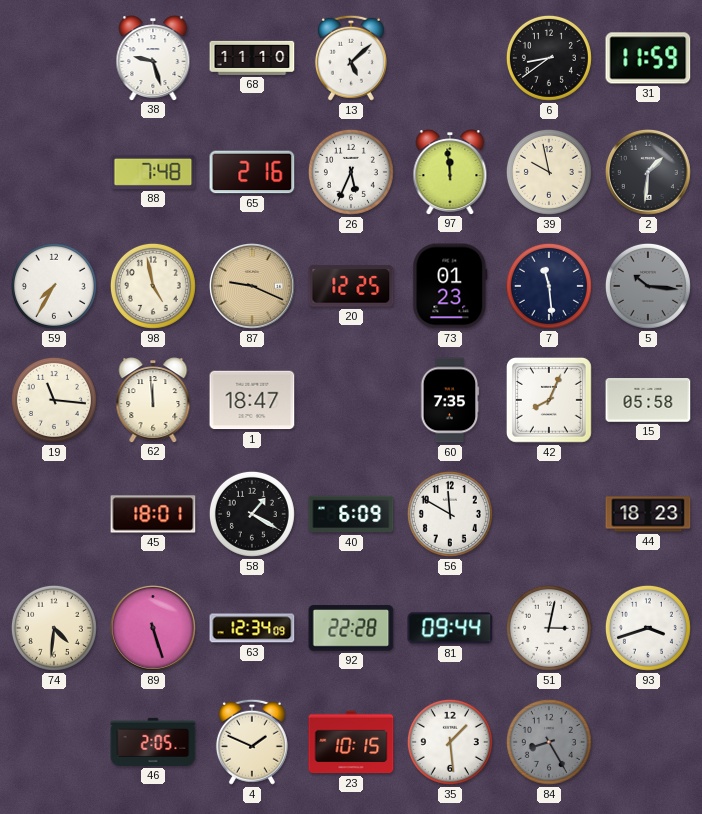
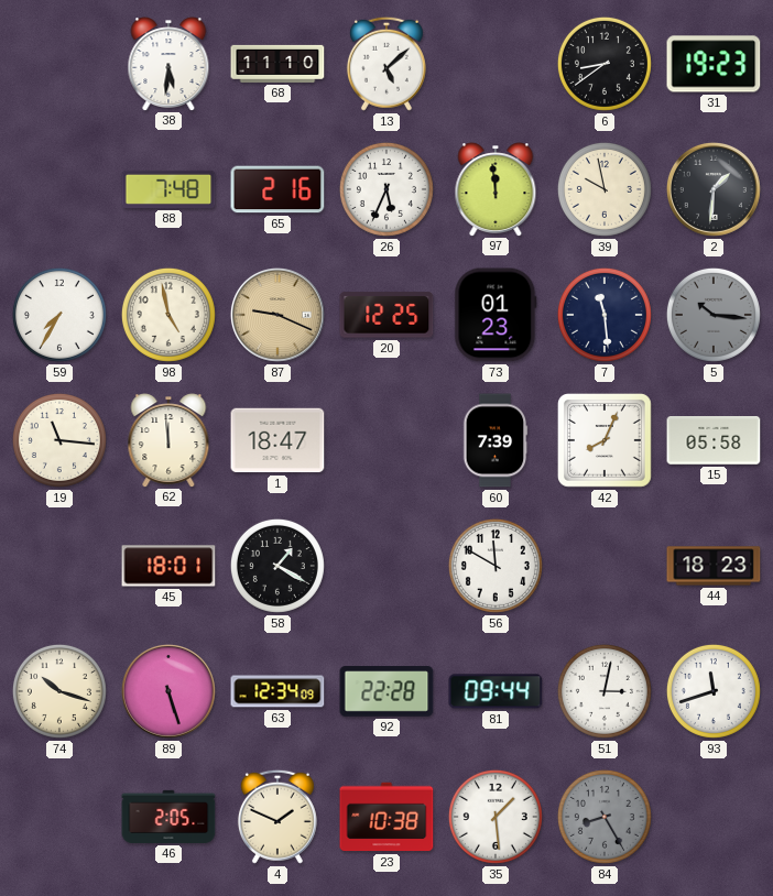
38: 9:27 -> 5:31
31: 11:59 -> 19:23
60: 7:35 -> 7:39
40: 6:09 -> none
74: 4:31 -> 10:18
93: 3:42 -> 11:42
23: 10:15 -> 10:38
